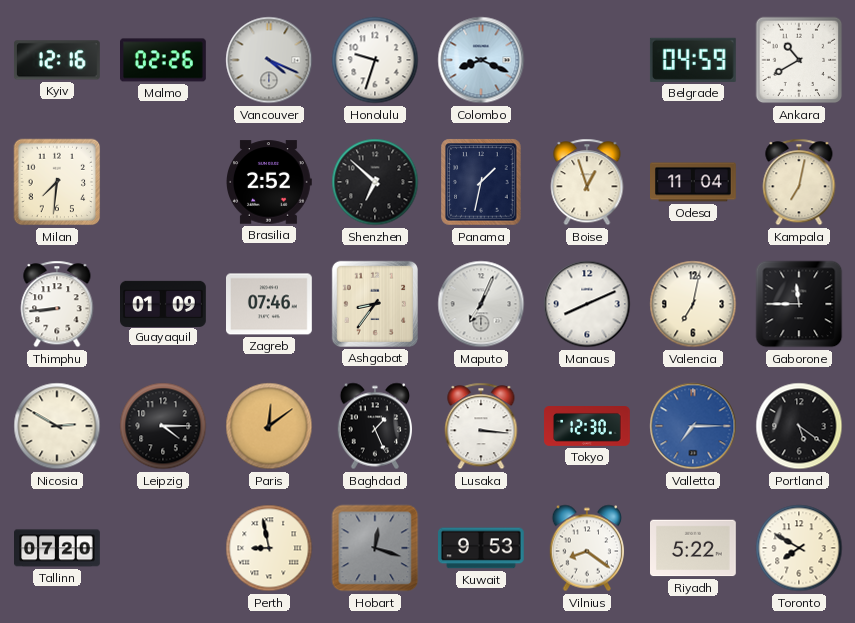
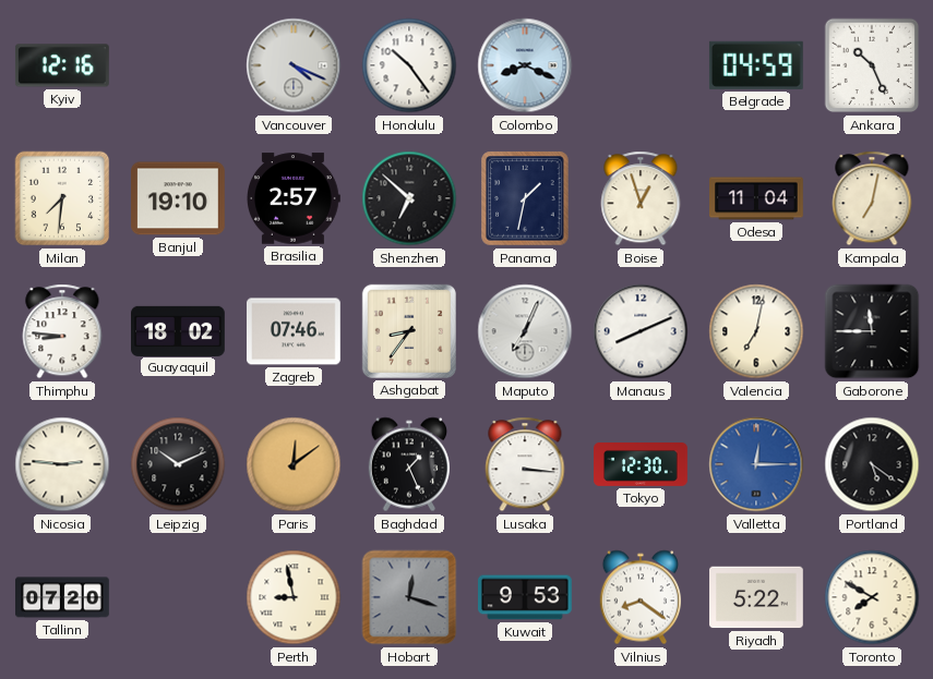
Malmo: 02:26 -> none
Honolulu: 9:33 -> 10:24
Ankara: 10:40 -> 10:26
Banjul: none -> 19:10
Brasilia: 2:52 -> 2:57
Thimphu: 8:44 -> 8:46
Guayaquil: 01:09 -> 18:02
Nicosia: 2:50 -> 2:46
Leipzig: 4:15 -> 10:11
Valletta: 7:15 -> 12:15
